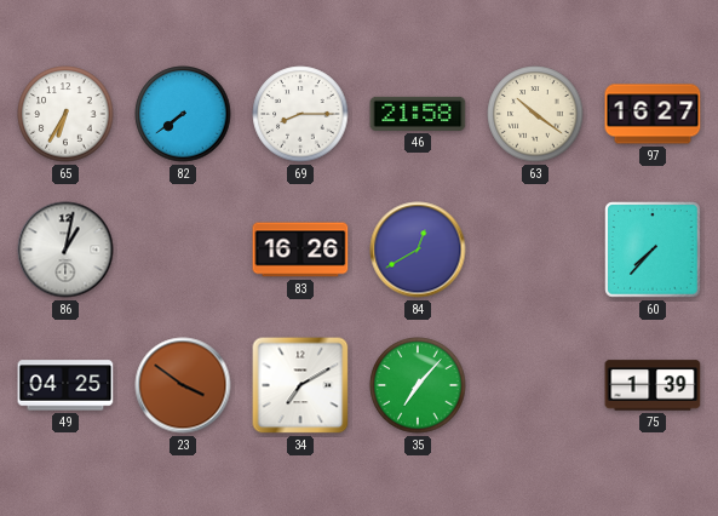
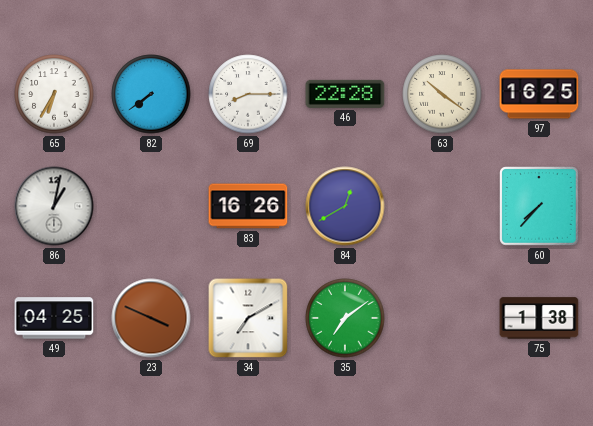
46: 21:58 -> 22:28
97: 16:27 -> 16:25
23: 3:51 -> 3:49
35: 7:07 -> 7:09
75: 1:39 -> 1:38
